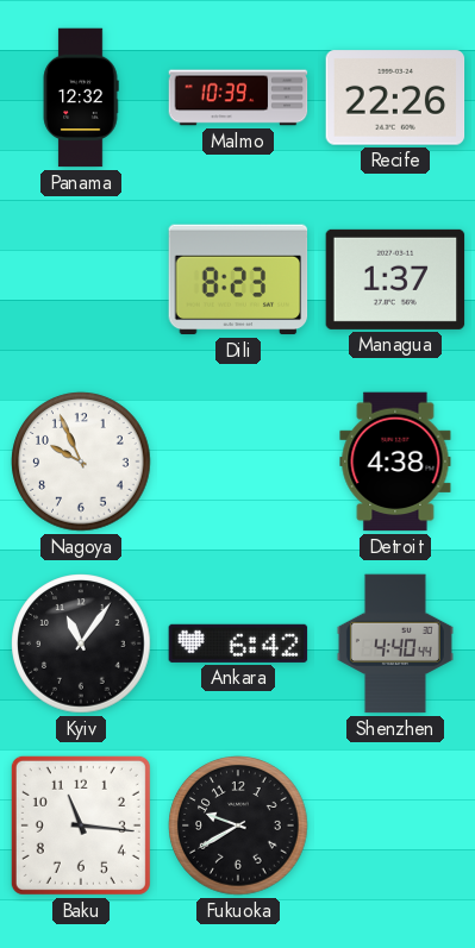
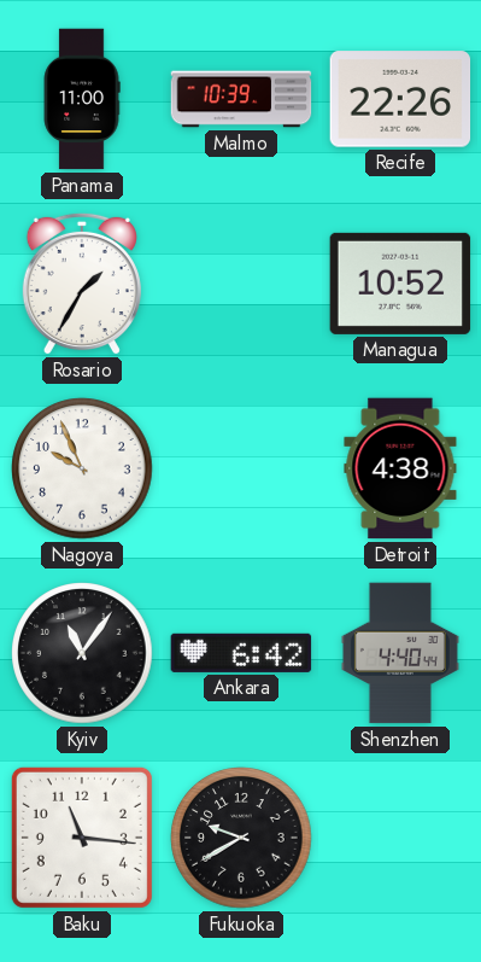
Panama: 12:32 -> 11:00
Rosario: none -> 1:35
Dili: 8:23 -> none
Managua: 1:37 -> 10:52
